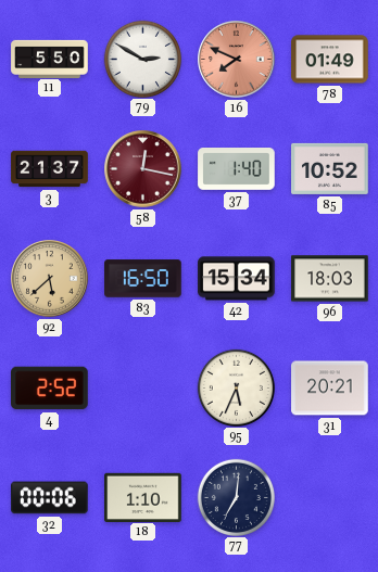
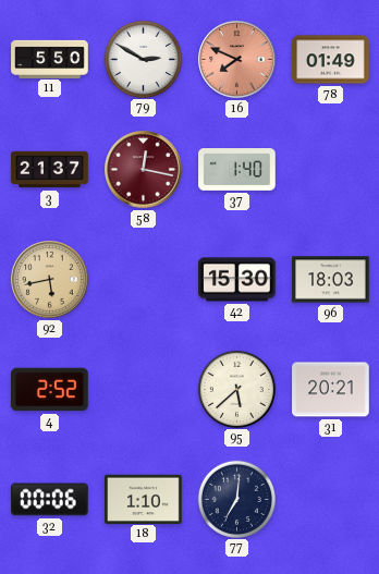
85: 10:52 -> none
92: 5:38 -> 5:43
83: 16:50 -> none
42: 15:34 -> 15:30
95: 5:34 -> 5:38
